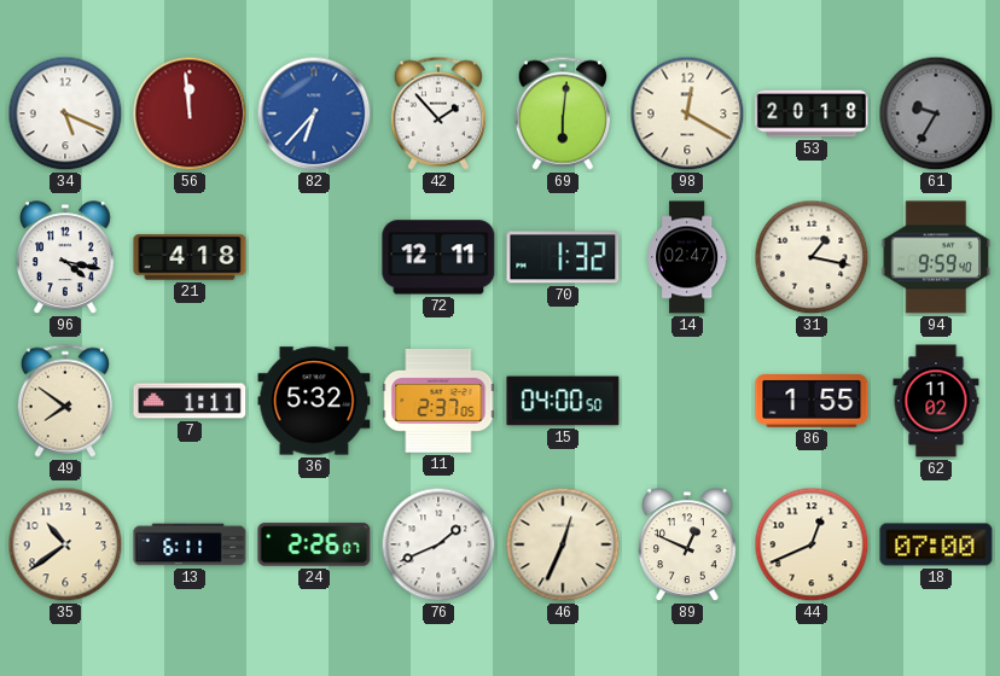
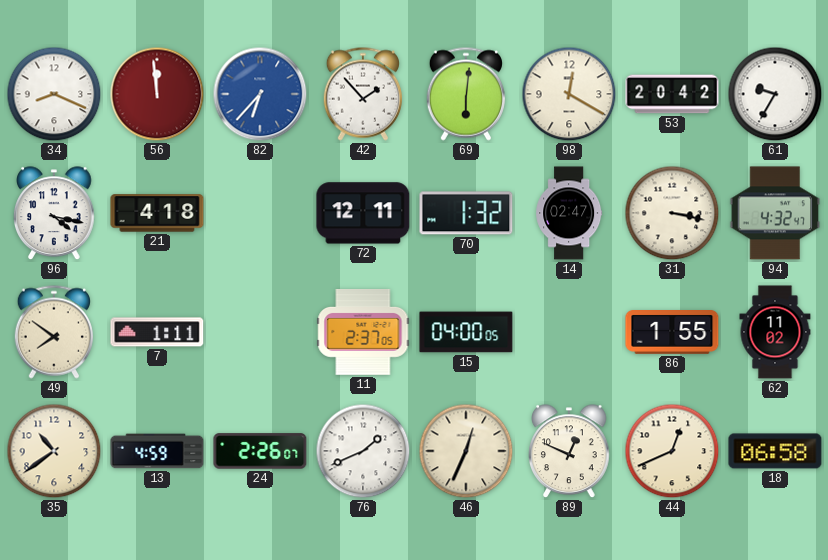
34: 5:19 -> 8:19
53: 20:18 -> 20:42
61 dial: grey -> white
31: 1:17 -> 3:17
94: 9:59 -> 4:32
36: 5:32 -> none
15: 04:00:50 -> 04:00:05
13: 6:11 -> 4:59
18: 07:00 -> 06:58
